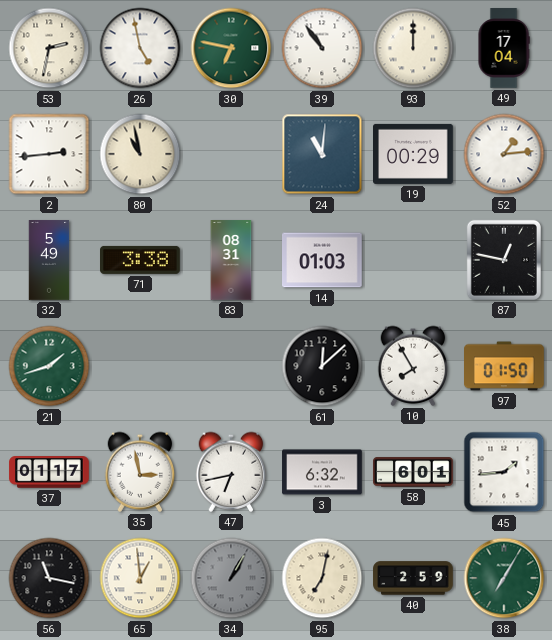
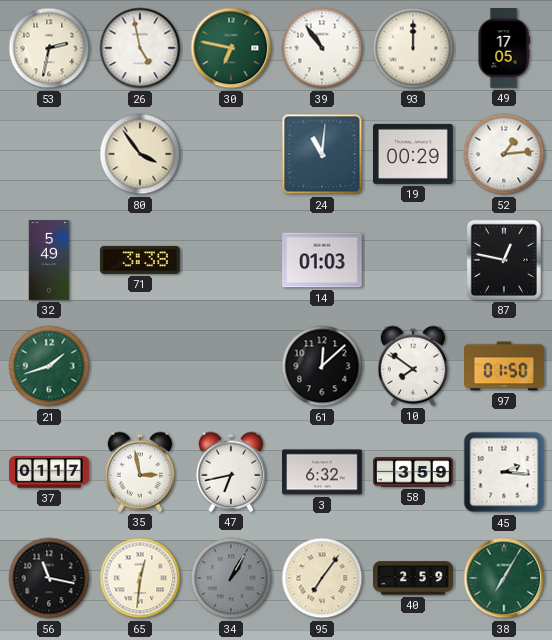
49: 17:04 -> 17:05
2: 2:44 -> none
80: 10:58 -> 3:54
83: 08:31 -> none
10: 7:55 -> 7:51
58: 6:01 -> 3:59
45: 1:44 -> 2:16
65: 12:59 -> 12:31
95: 7:02 -> 7:06
